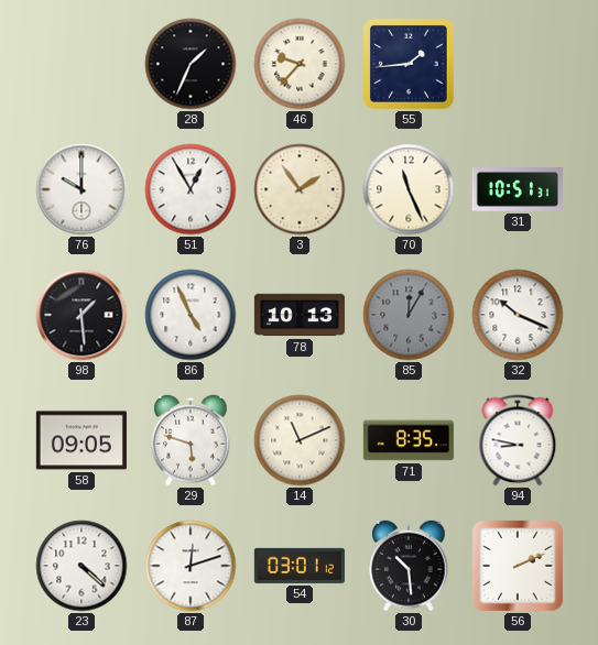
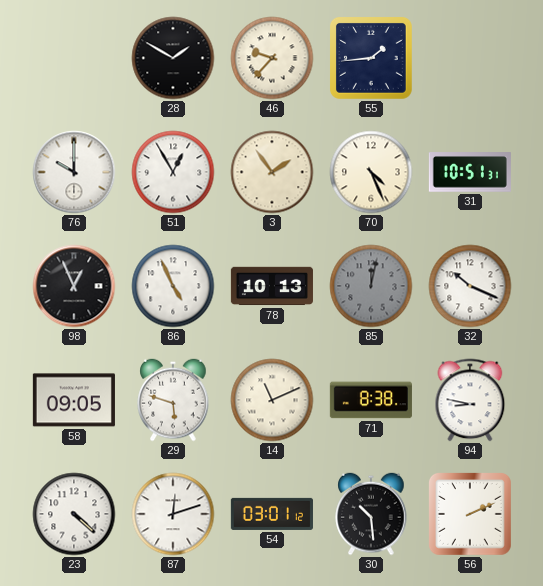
28: 1:34 -> 1:50
70: 11:26 -> 4:26
98: 1:29 -> 12:56
85: 12:05 -> 12:02
71: 8:35 -> 8:38
